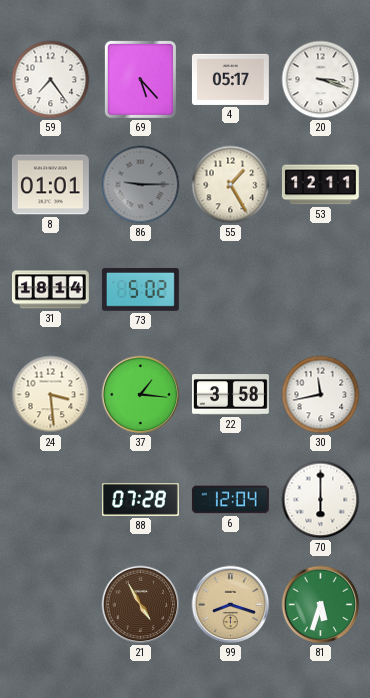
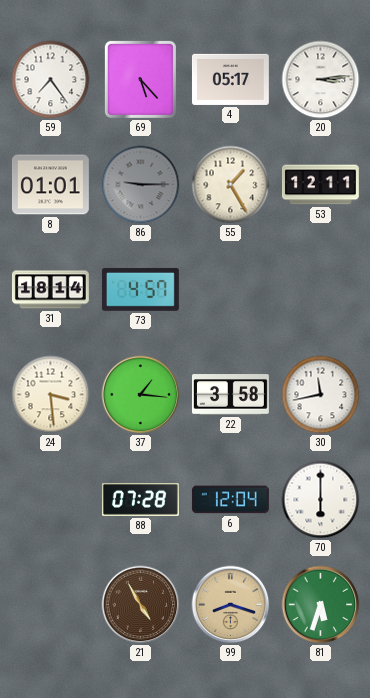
20: 3:18 -> 3:14
73: 5:02 -> 4:57
